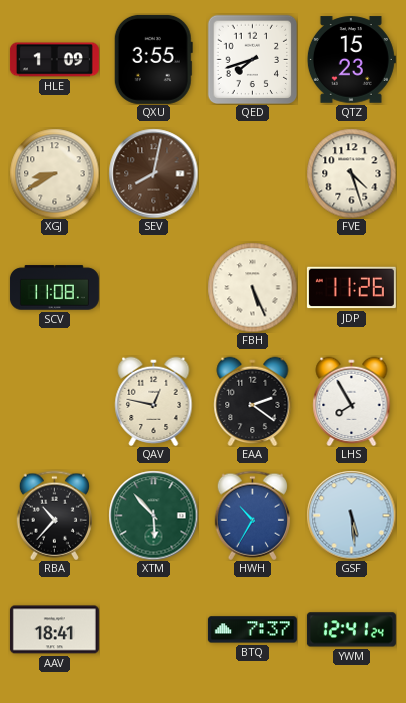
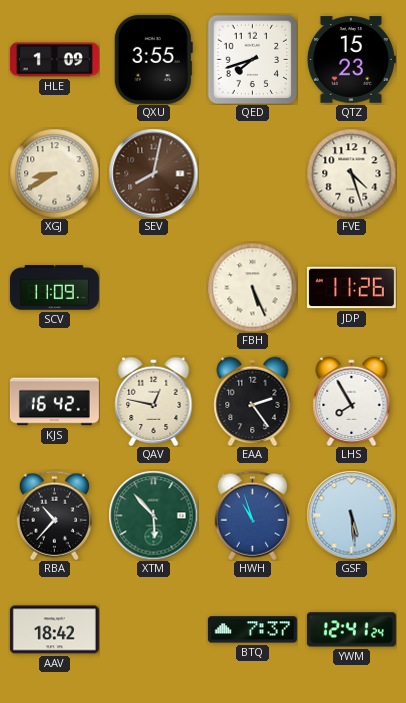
SCV: 11:08 -> 11:09
KJS: none -> 16:42
EAA: 2:21 -> 2:24
HWH: 10:35 -> 10:57
AAV: 18:41 -> 18:42
